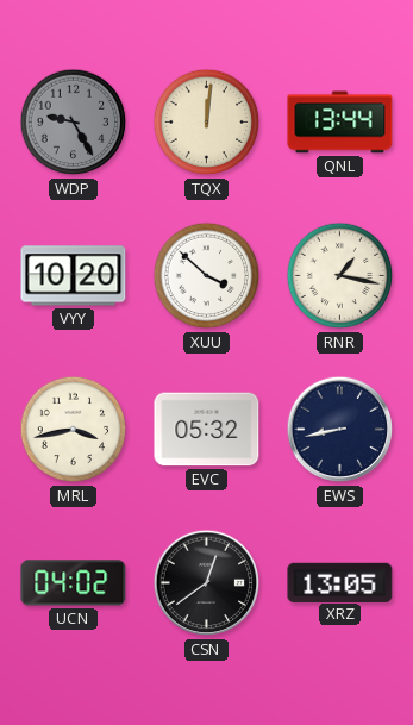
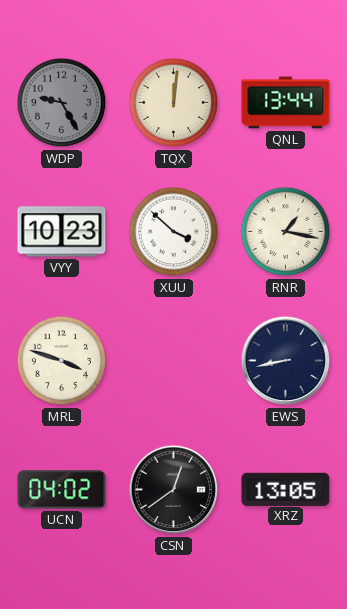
VYY: 10:20 -> 10:23
MRL: 3:43 -> 3:48
EVC: 05:32 -> none
